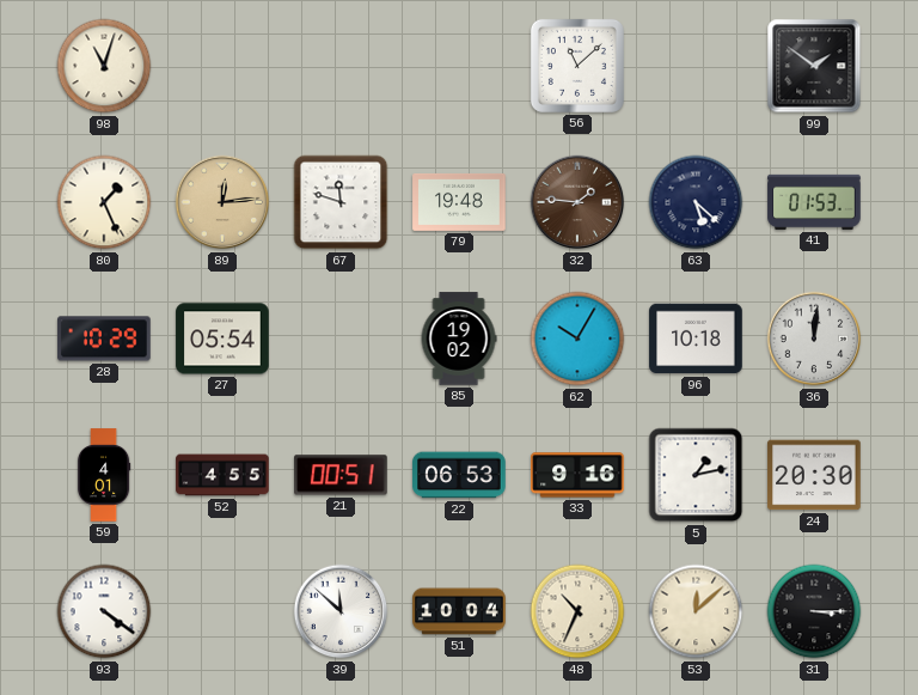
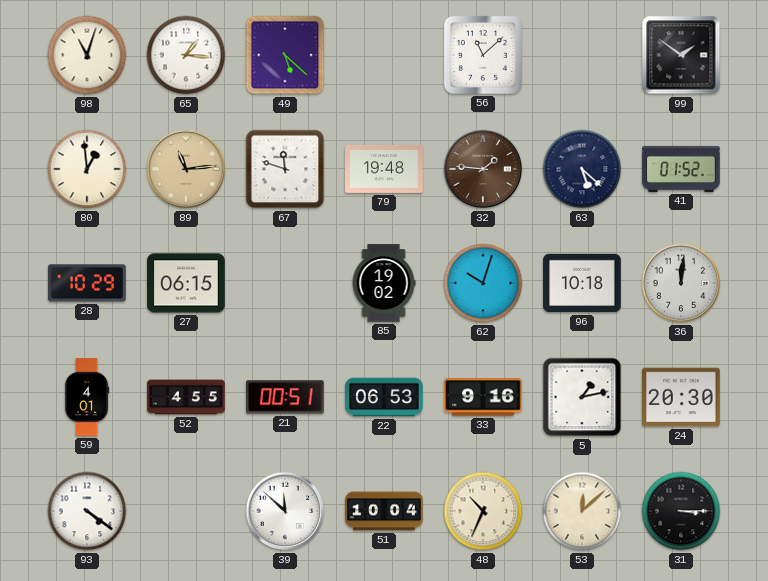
65: none -> 1:16
49: none -> 5:22
80: 1:26 -> 12:59
89: 12:14 -> 11:14
41: 01:53 -> 01:52
27: 05:54 -> 06:15
62: 10:05 -> 10:03
